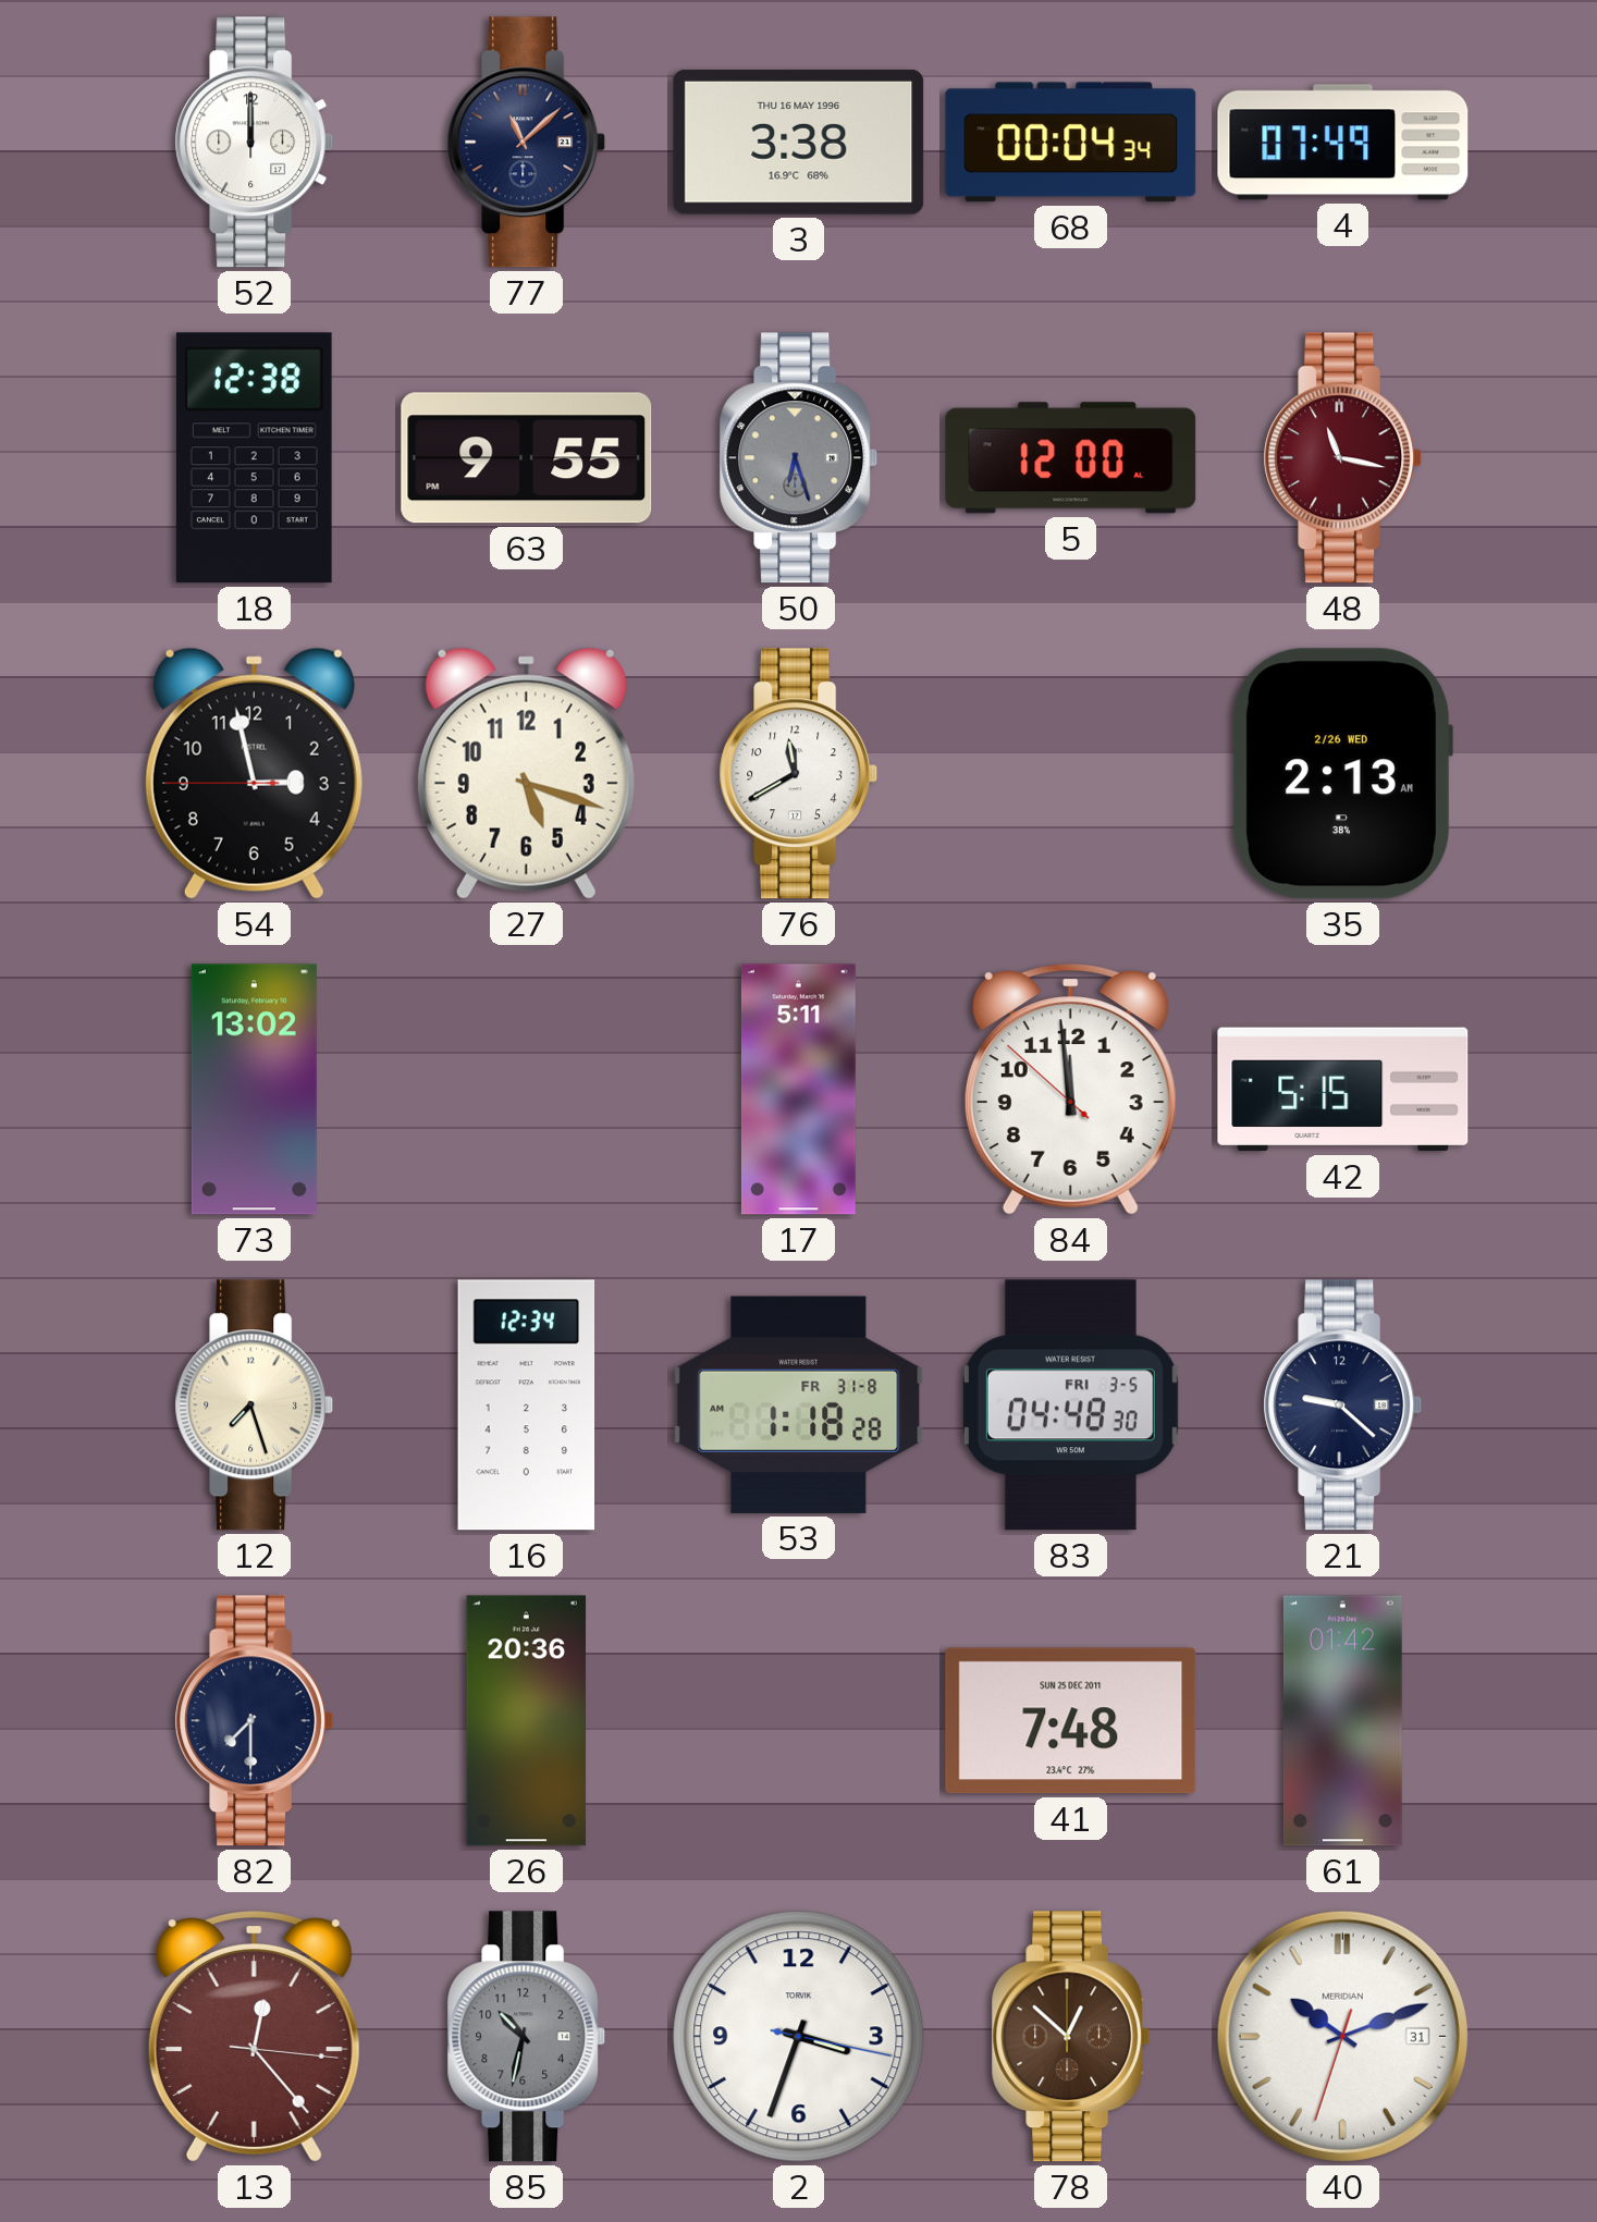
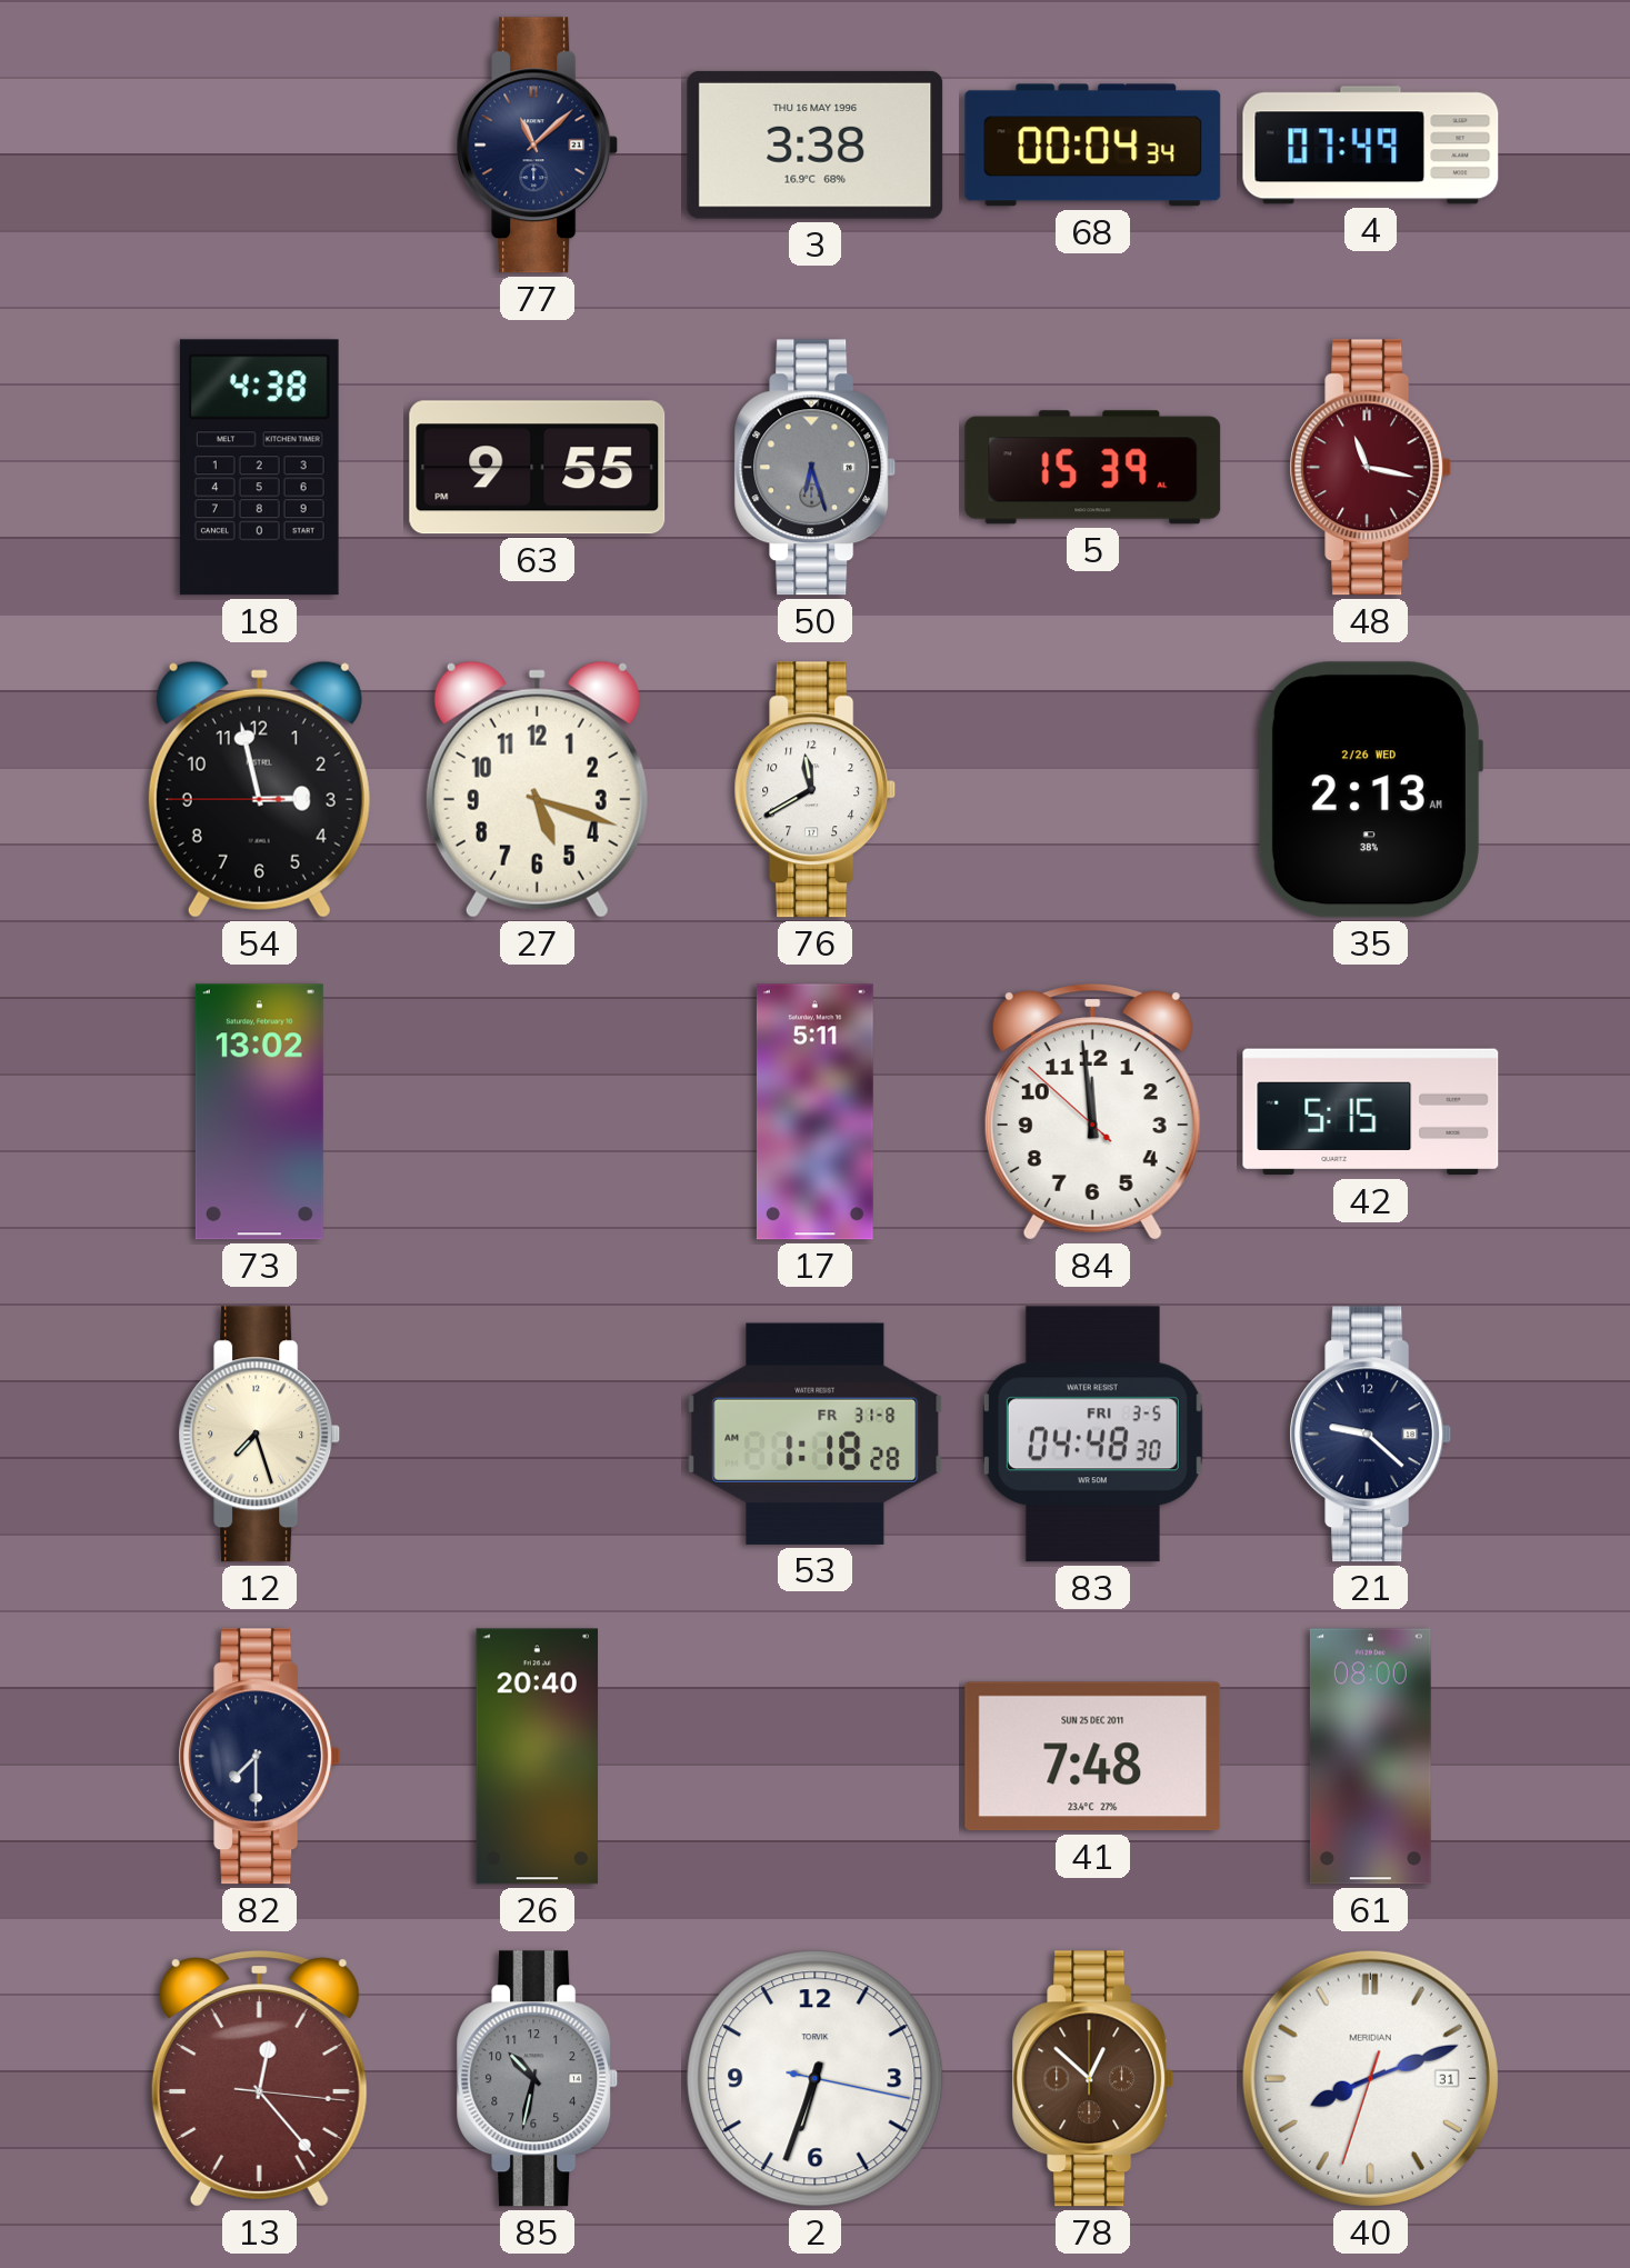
52: 12:00 -> none
18: 12:38 -> 4:38
5: 12:00 -> 15:39
16: 12:34 -> none
26: 20:36 -> 20:40
61: 01:42 -> 08:00
2: 3:33 -> 6:33
40: 10:11 -> 8:11
